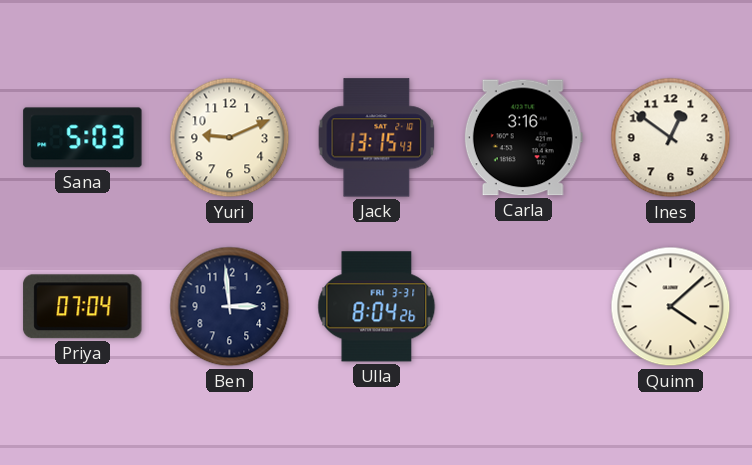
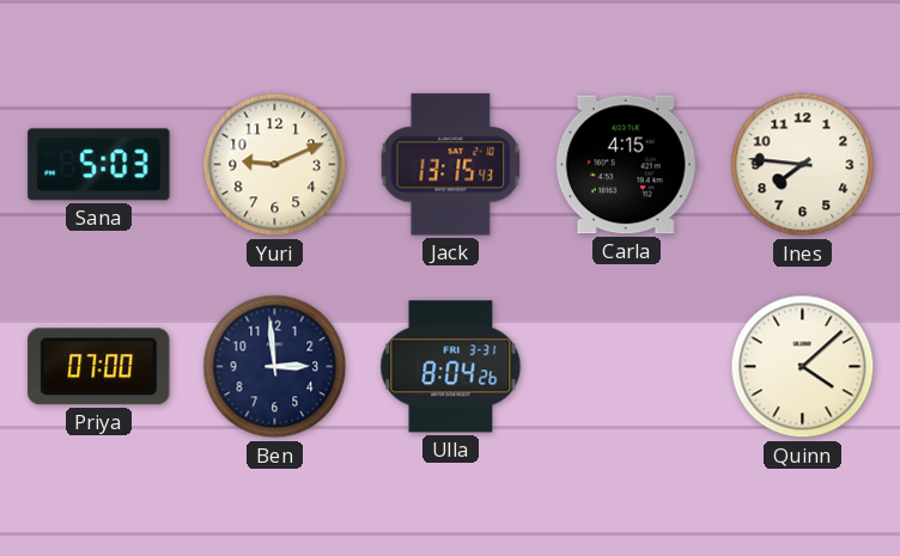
Carla: 3:16 -> 4:15
Ines: 12:51 -> 7:46
Priya: 07:04 -> 07:00
